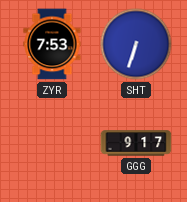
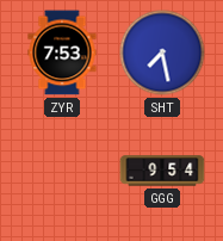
SHT: 6:33 -> 7:28
GGG: 9:17 -> 9:54
